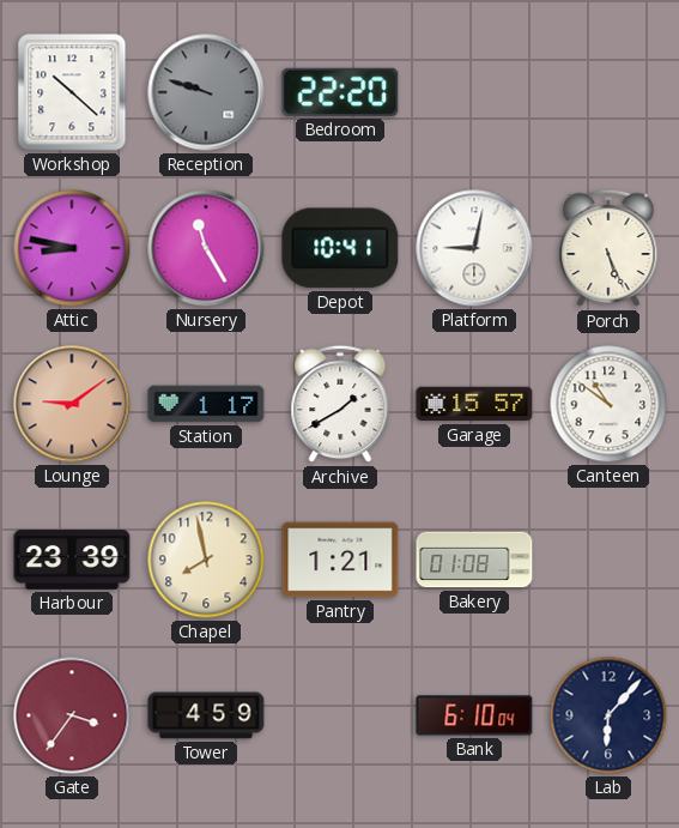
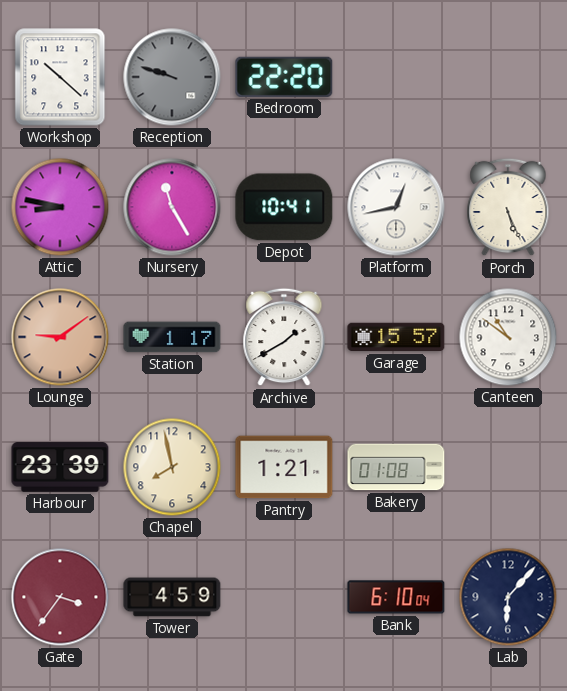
Platform: 9:02 -> 12:43
